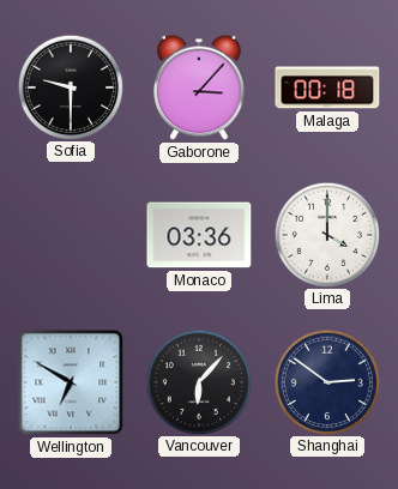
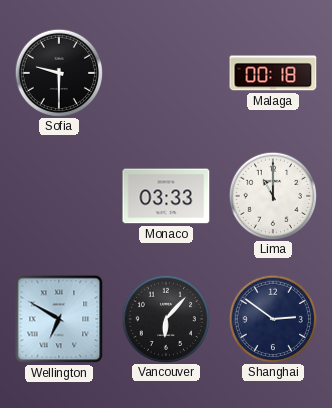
Gaborone: 3:07 -> none
Monaco: 03:36 -> 03:33
Lima: 4:00 -> 11:00
